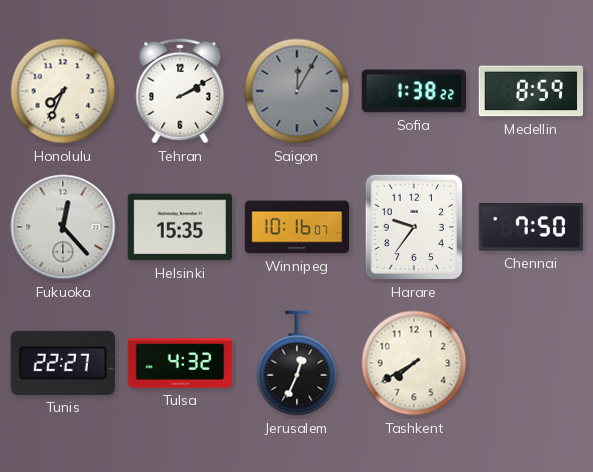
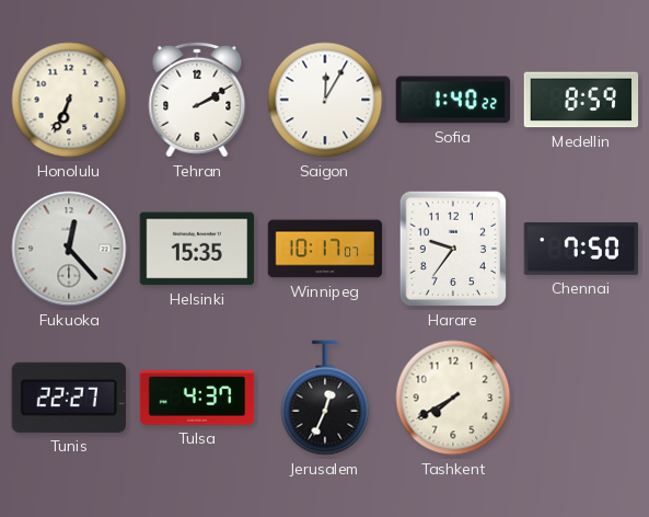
Honolulu: 7:34 -> 6:34
Saigon dial: grey -> white
Sofia: 1:38 -> 1:40
Winnipeg: 10:16 -> 10:17
Tulsa: 4:32 -> 4:37
